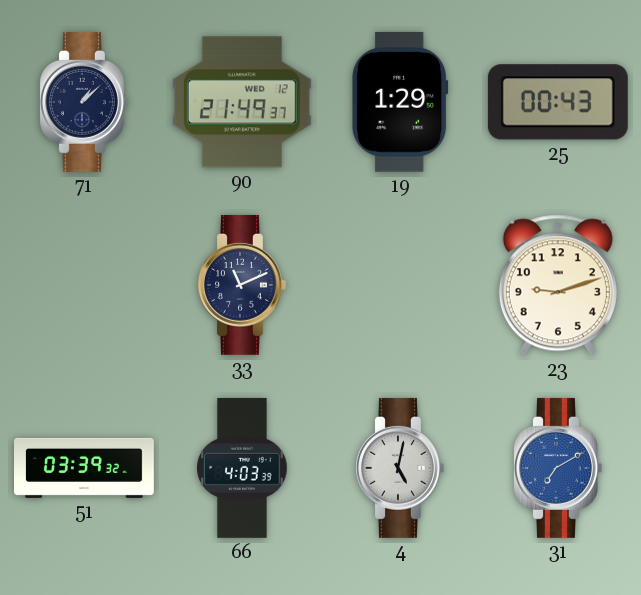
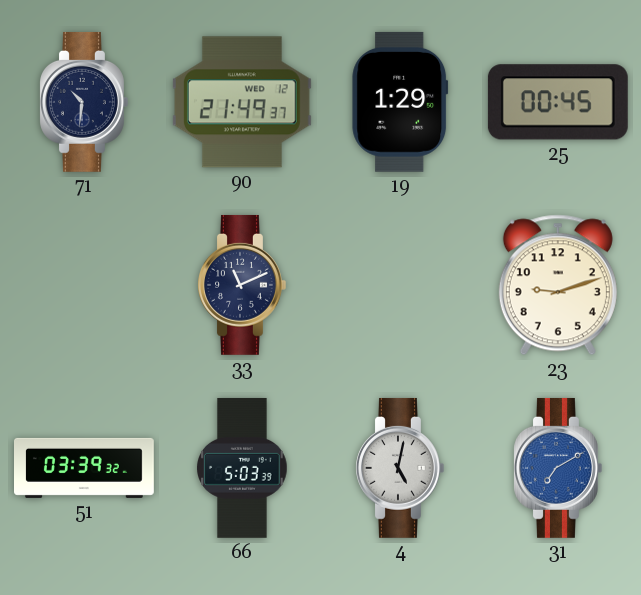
71: 1:08 -> 10:31
25: 00:43 -> 00:45
66: 4:03 -> 5:03
